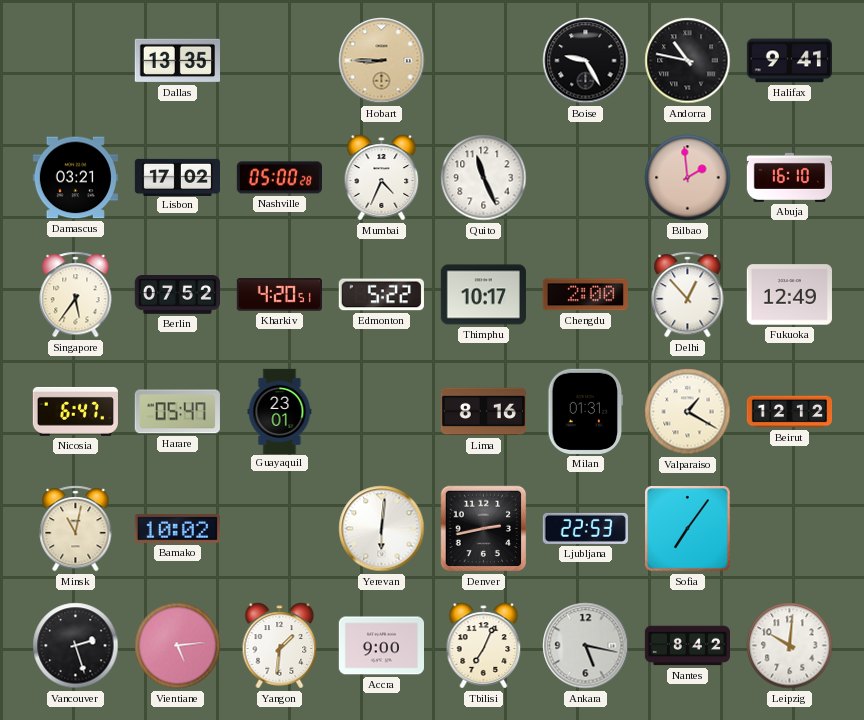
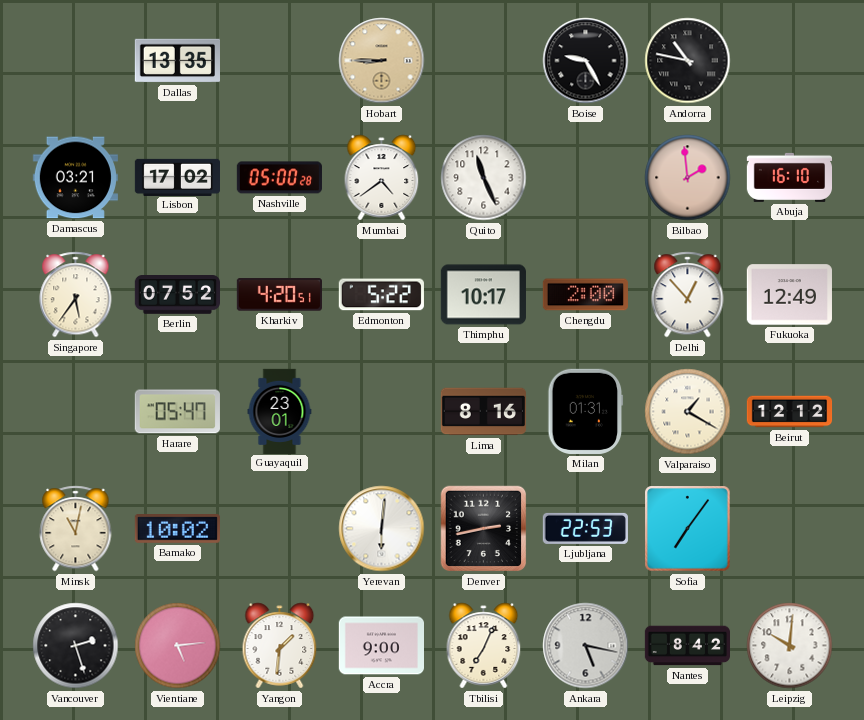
Halifax: 9:41 -> none
Mumbai: 4:34 -> 4:39
Nicosia: 6:47 -> none
